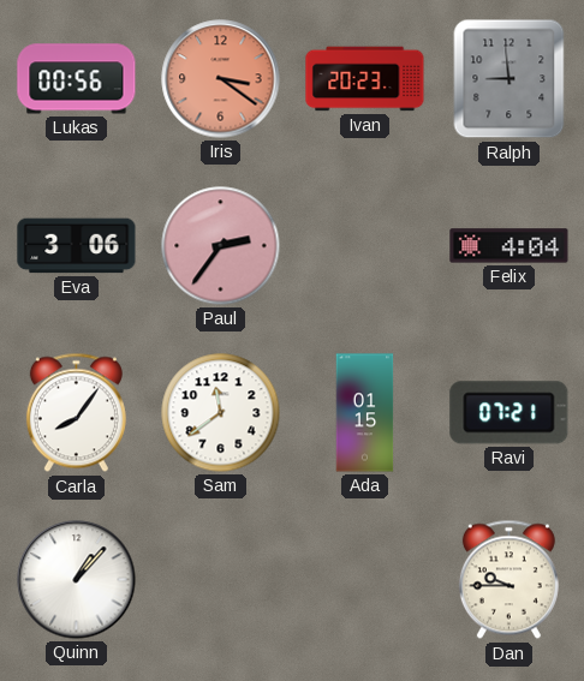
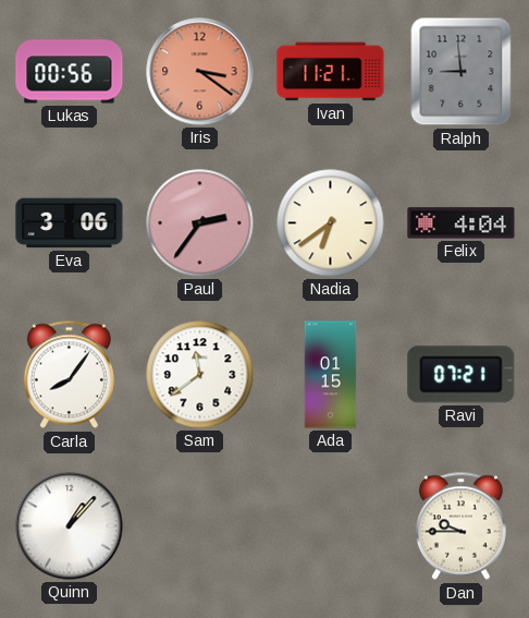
Ivan: 20:23 -> 11:21
Nadia: none -> 6:39
